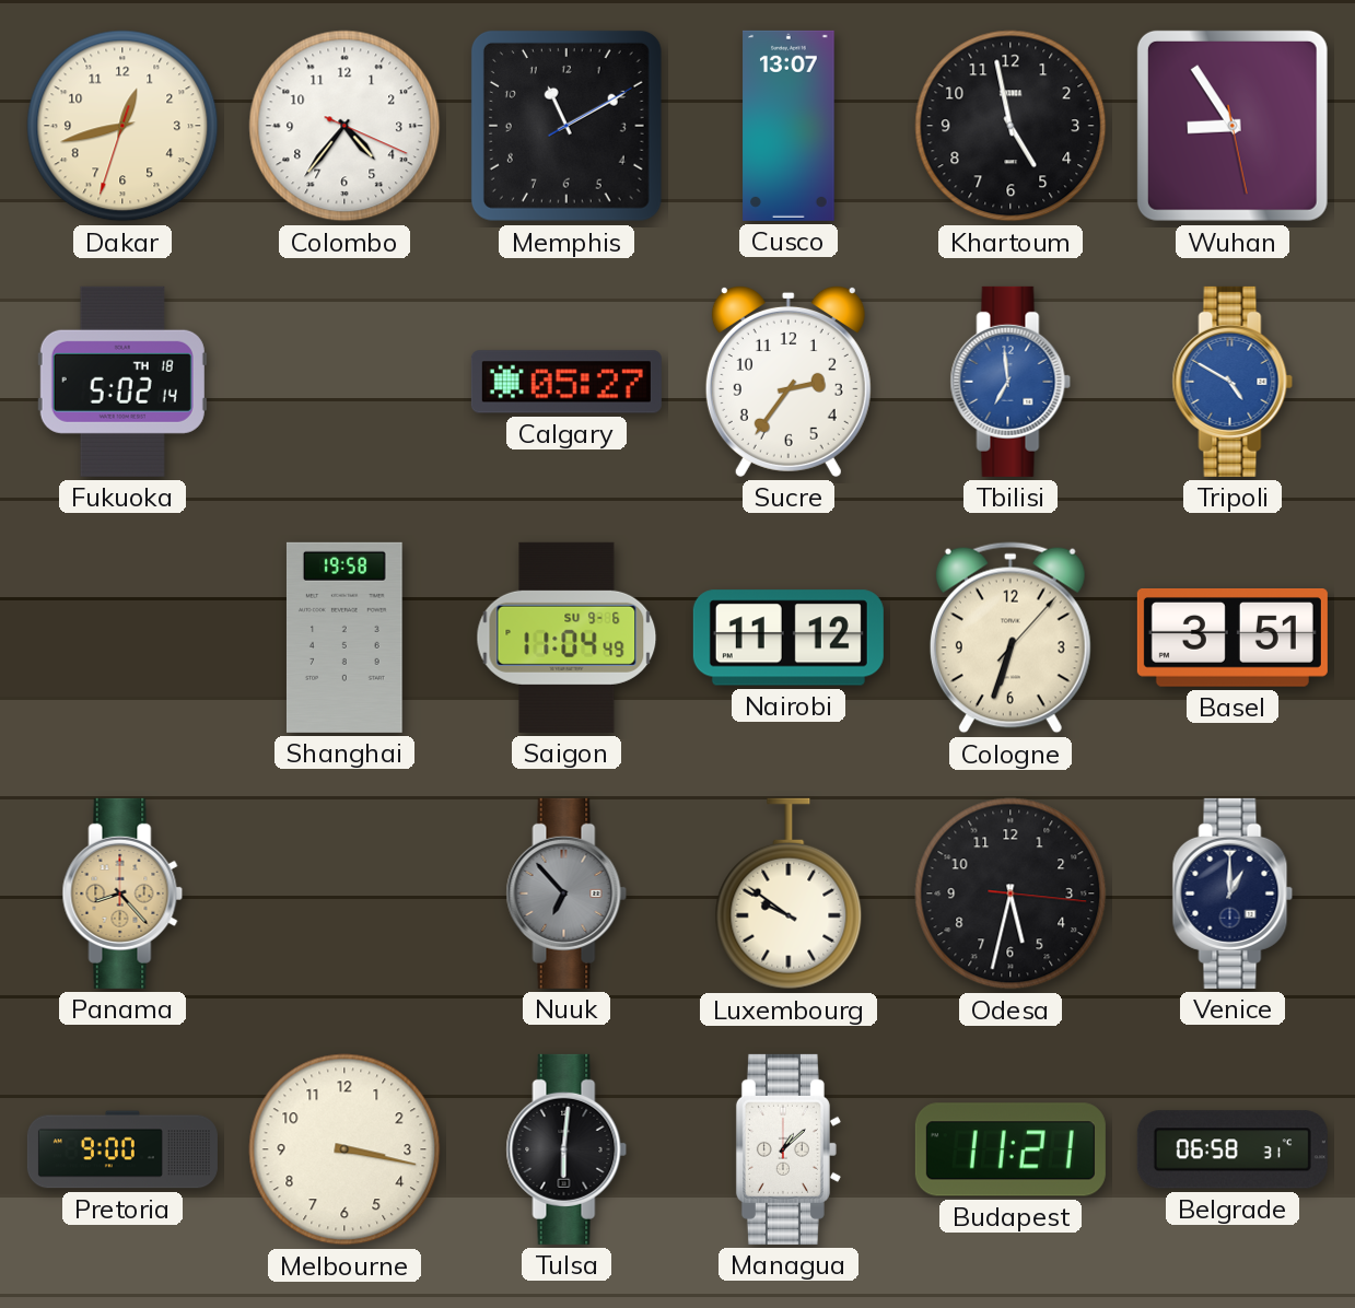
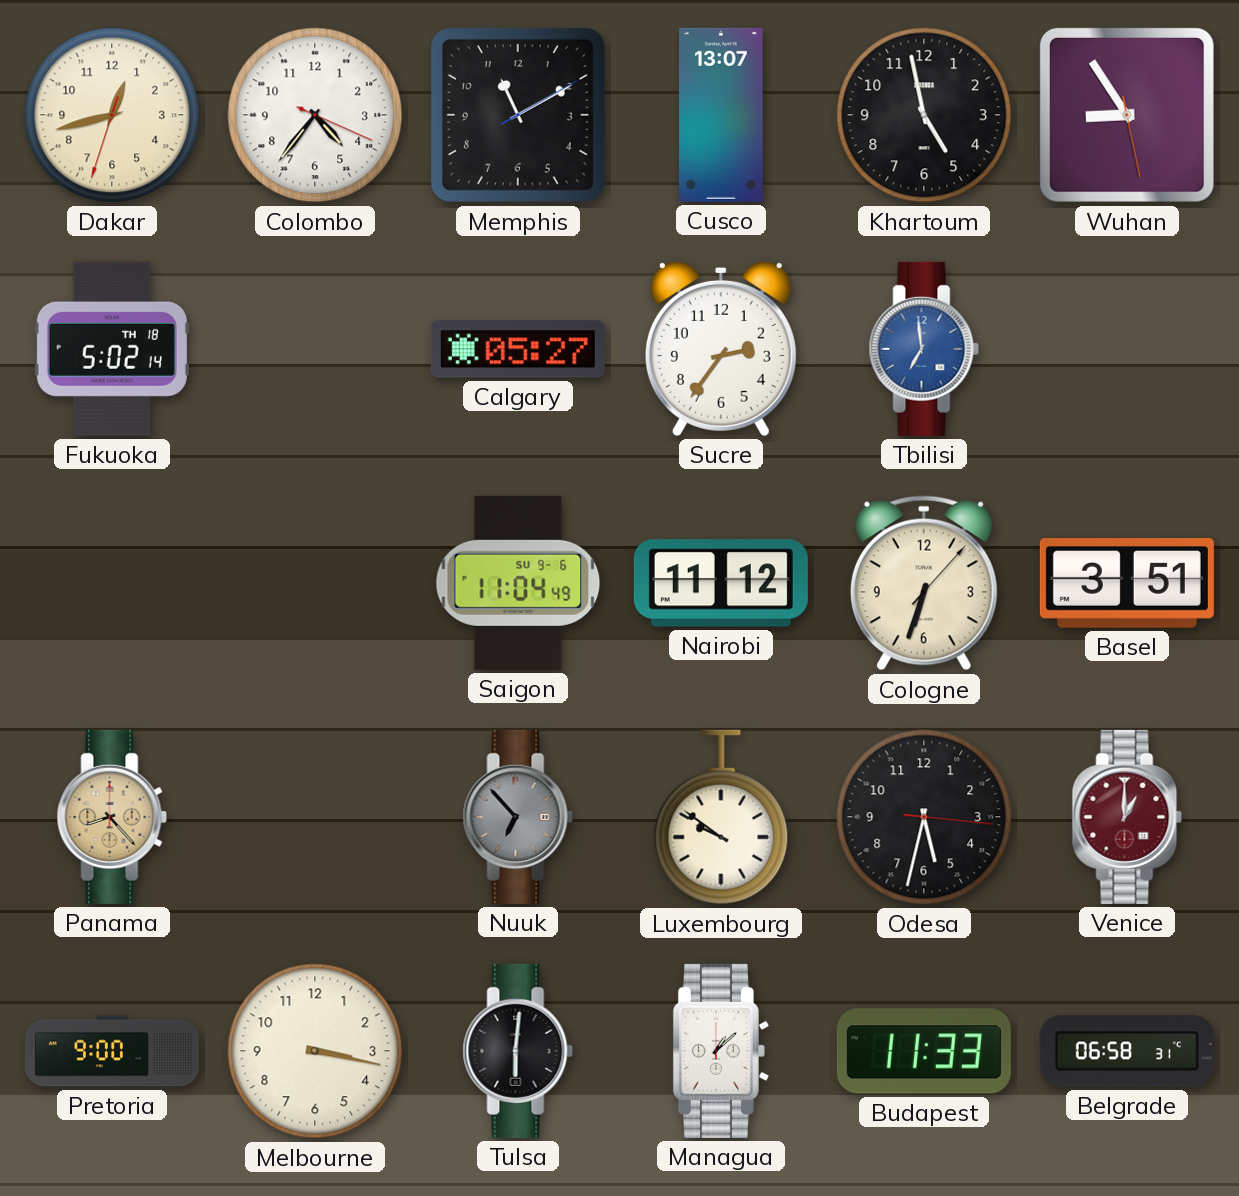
Tripoli: 4:50 -> none
Shanghai: 19:58 -> none
Venice dial: navy -> burgundy
Budapest: 11:21 -> 11:33
